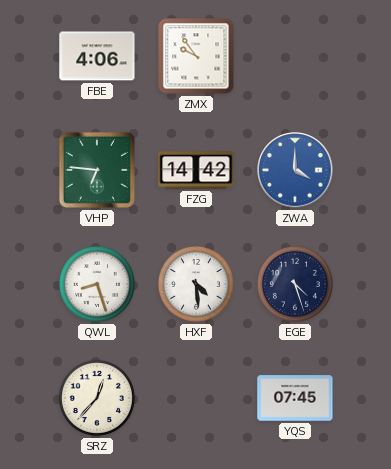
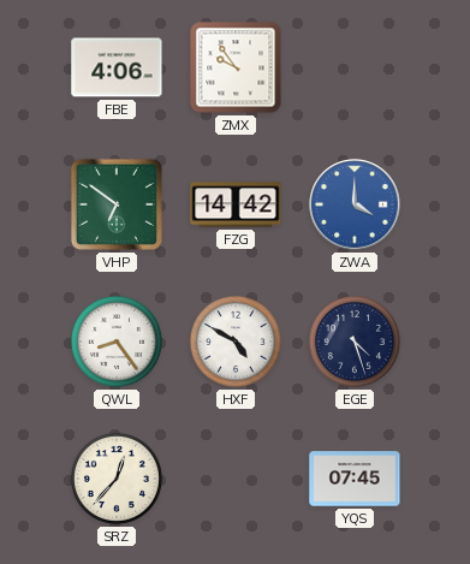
VHP: 6:46 -> 6:51
QWL: 8:27 -> 8:24
HXF: 4:29 -> 4:50
